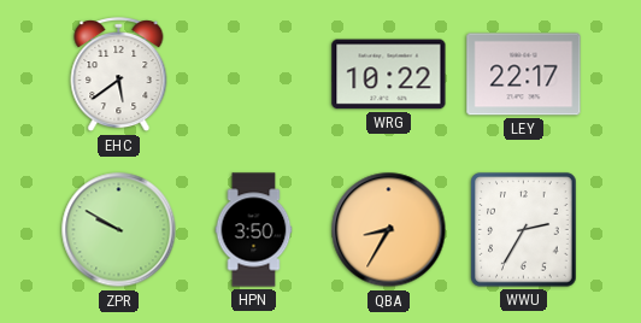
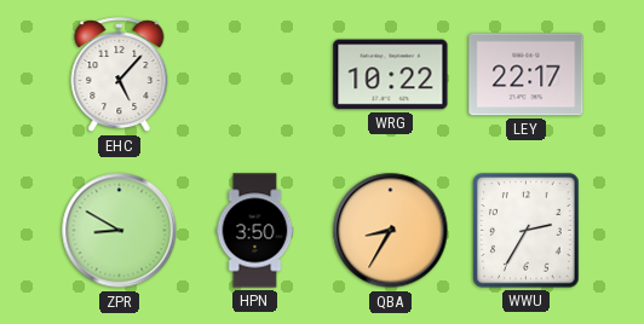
EHC: 5:39 -> 5:07
ZPR: 9:50 -> 8:50
